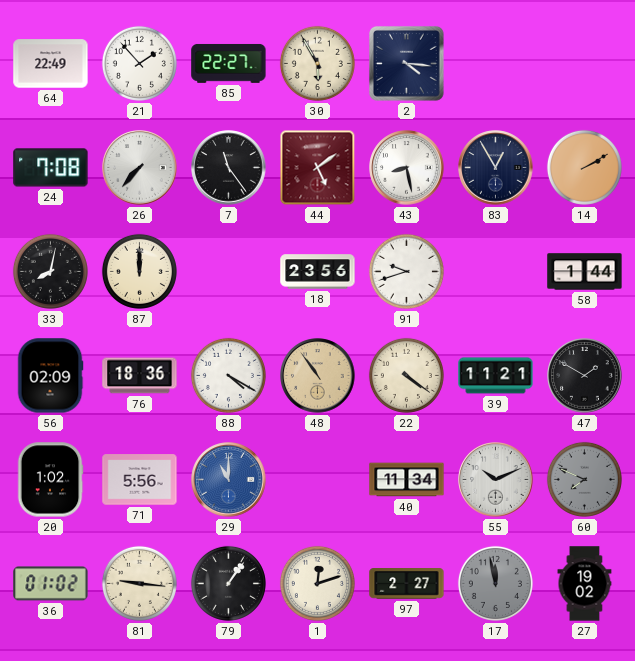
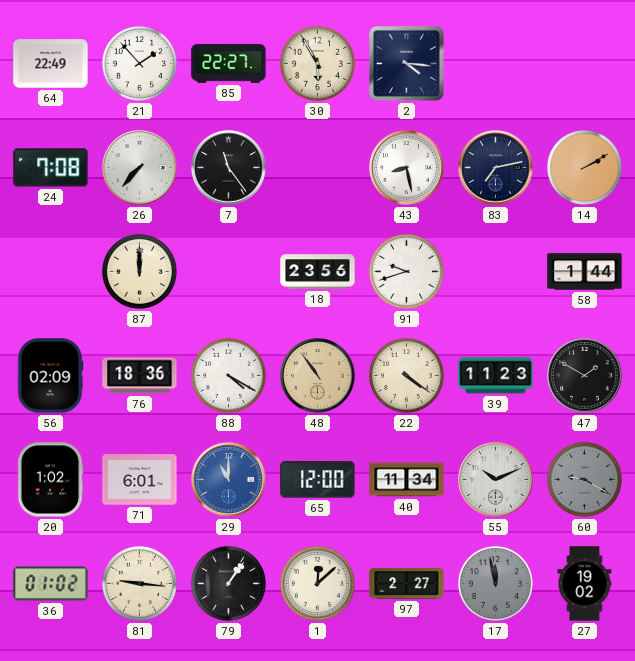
44: 5:09 -> none
83: 12:55 -> 7:13
33: 8:02 -> none
39: 11:21 -> 11:23
71: 5:56 -> 6:01
65: none -> 12:00
60: 7:49 -> 9:20
1: 12:12 -> 12:08
